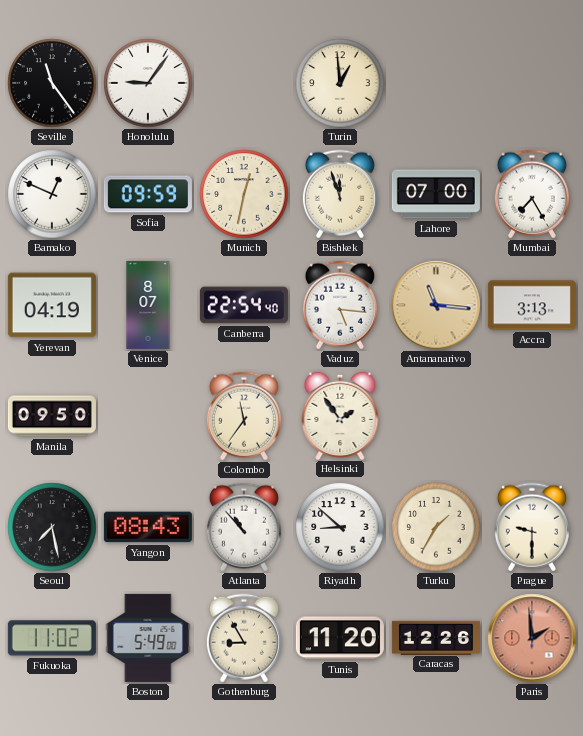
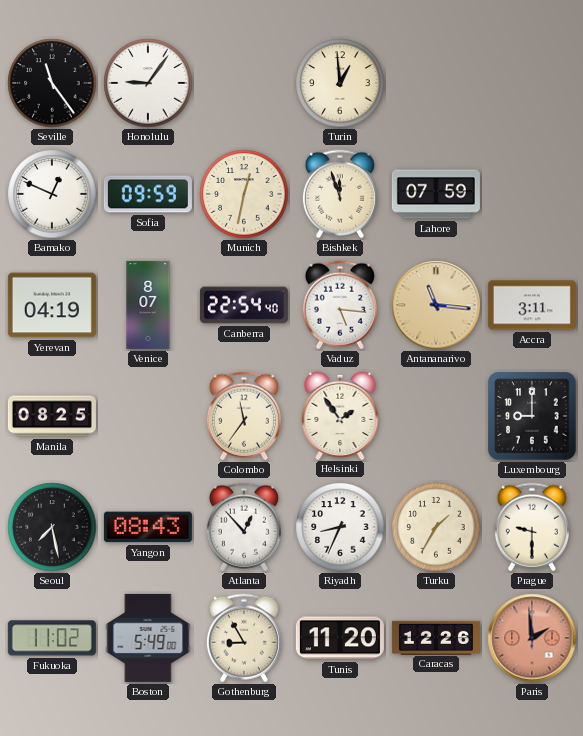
Lahore: 07:00 -> 07:59
Mumbai: 7:25 -> none
Accra: 3:13 -> 3:11
Manila: 09:50 -> 08:25
Luxembourg: none -> 9:00
Atlanta: 10:53 -> 12:53
Riyadh: 8:52 -> 8:34
